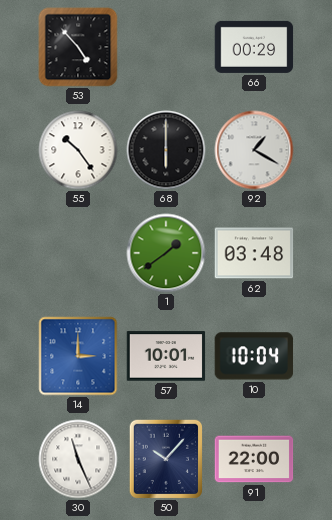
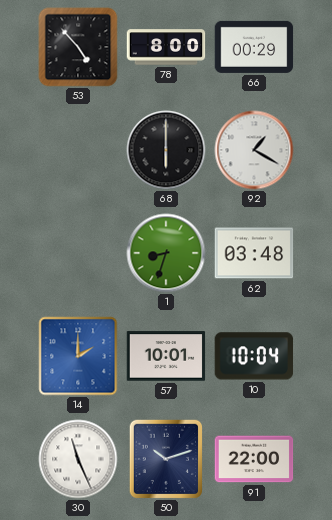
78: none -> 8:00
55: 10:24 -> none
1: 1:39 -> 8:33
14: 3:00 -> 2:00
50: 10:07 -> 10:12
